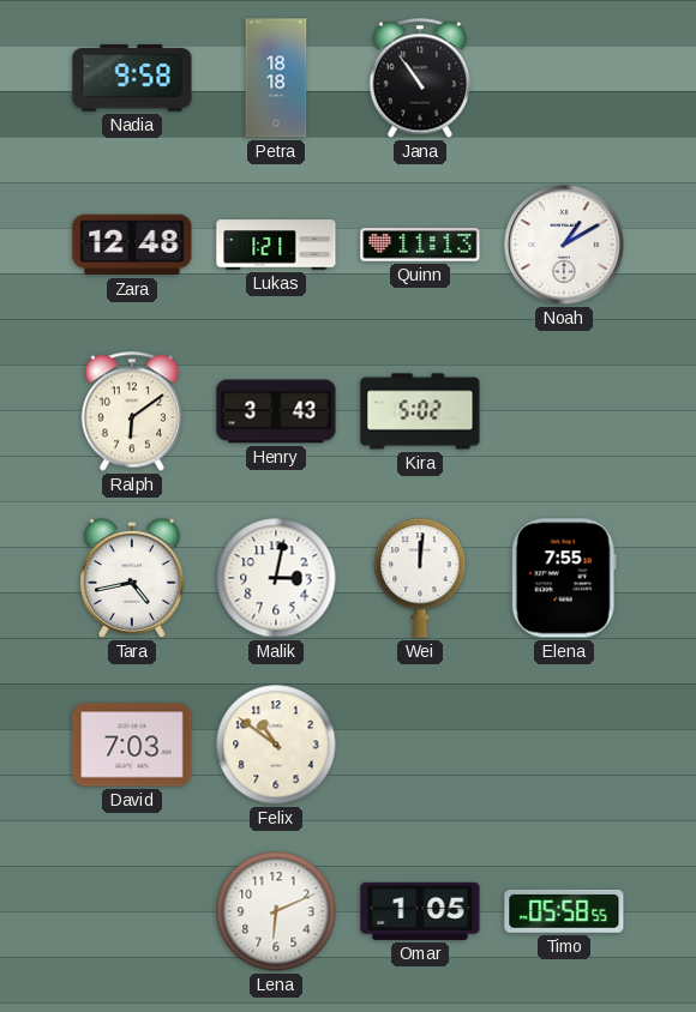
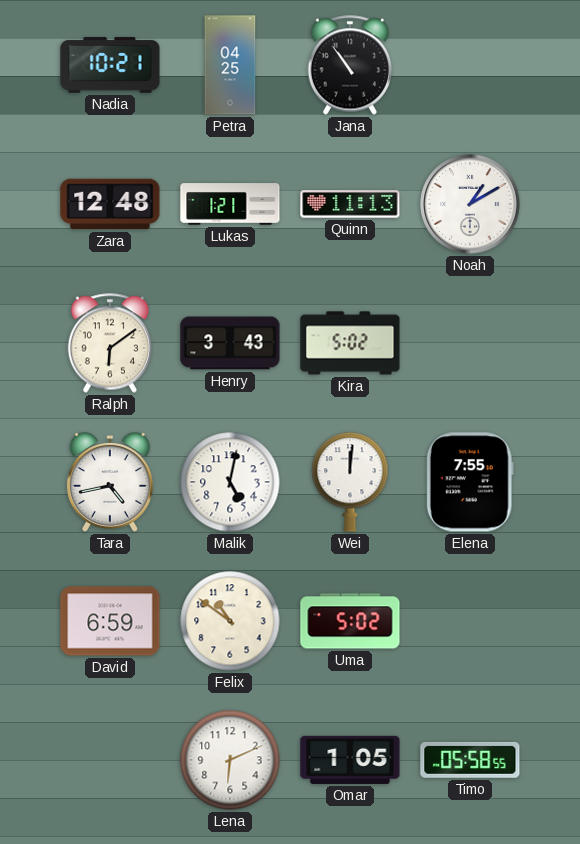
Nadia: 9:58 -> 10:21
Petra: 18:18 -> 04:25
Malik: 3:02 -> 5:02
David: 7:03 -> 6:59
Uma: none -> 5:02
